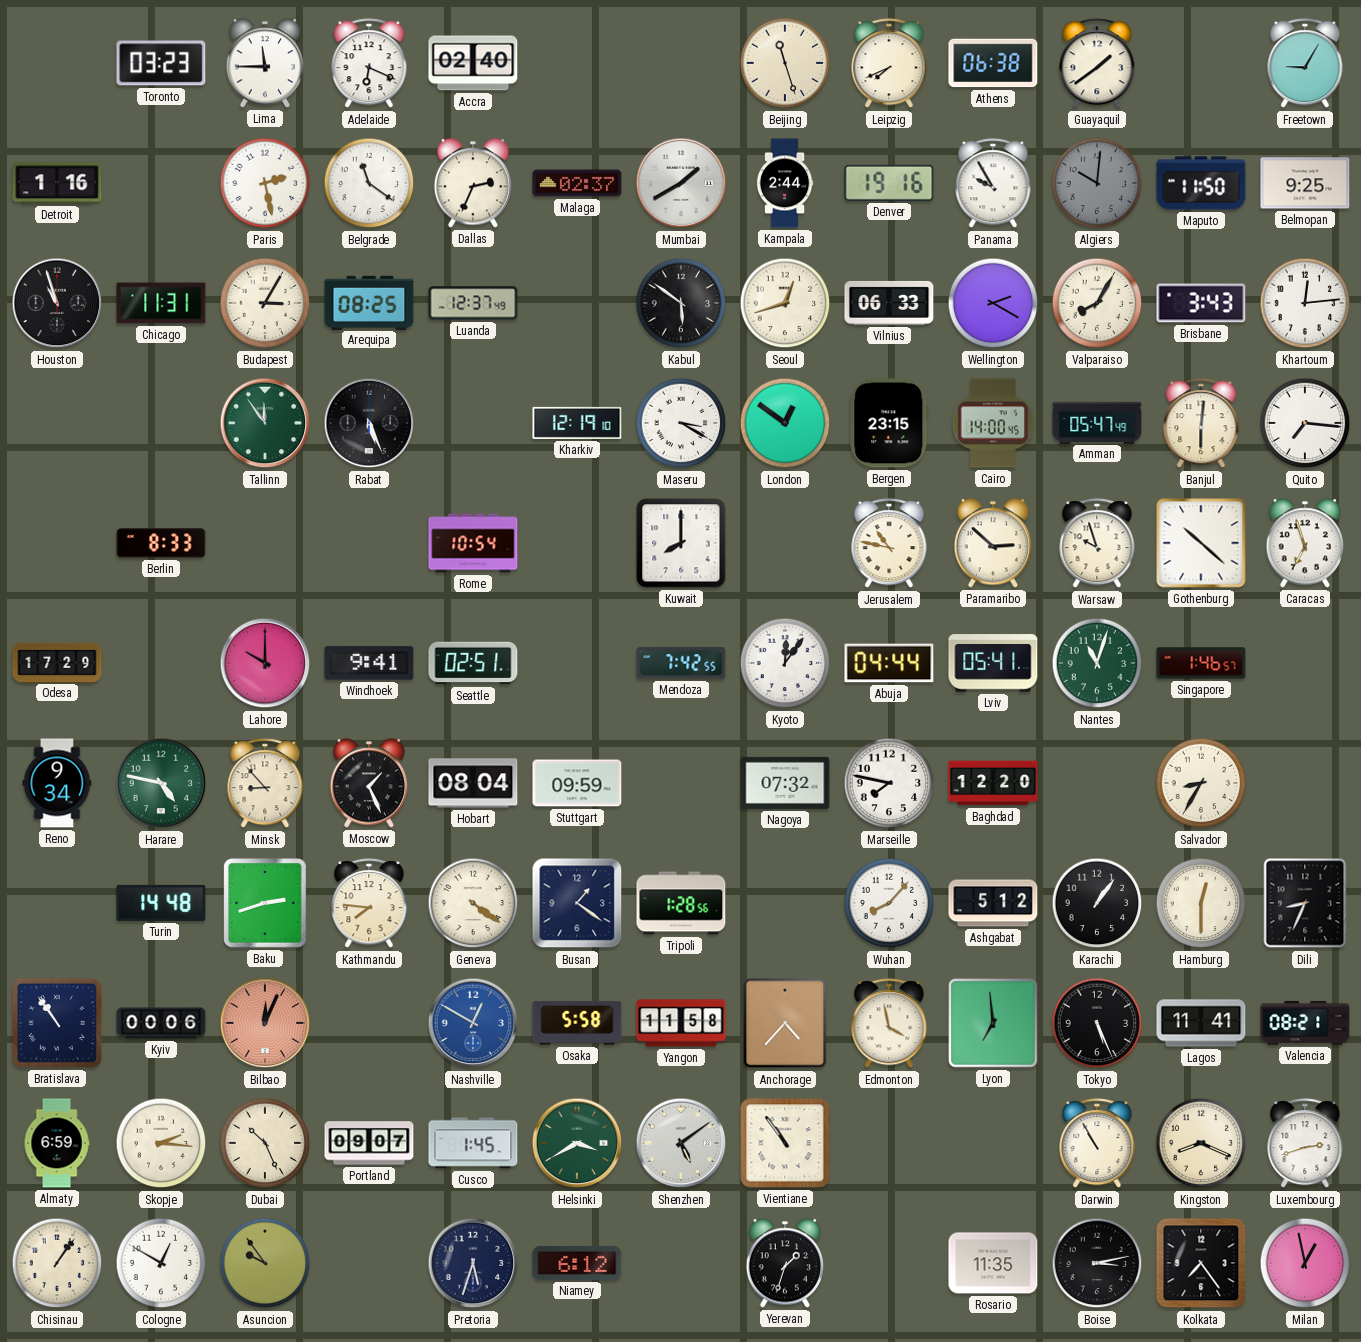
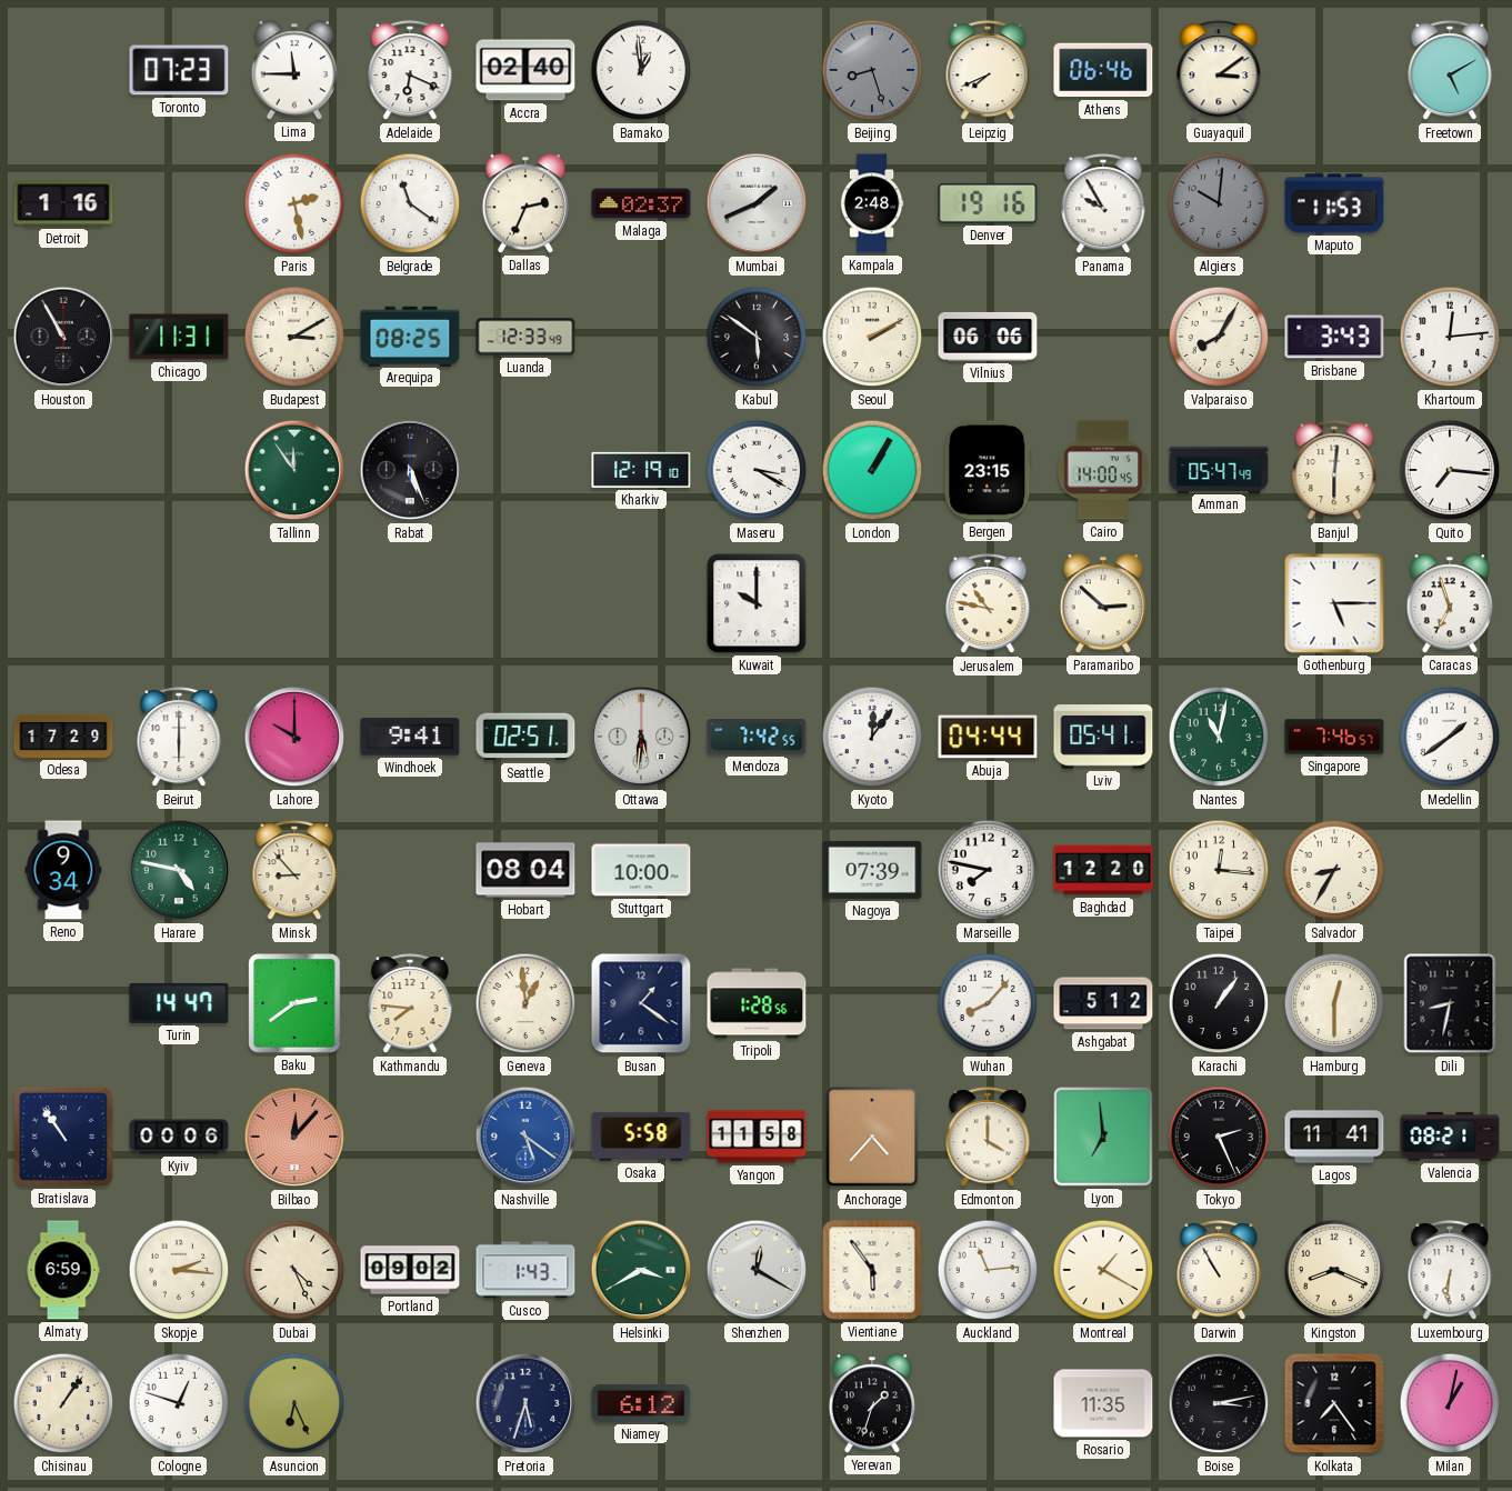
Toronto: 03:23 -> 07:23
Bamako: none -> 12:59
Beijing: 11:27 -> 8:27
Beijing dial: cream -> grey
Athens: 06:38 -> 06:46
Guayaquil: 1:39 -> 3:09
Freetown: 9:05 -> 5:10
Mumbai: 1:40 -> 1:41
Kampala: 2:44 -> 2:48
Maputo: 11:50 -> 11:53
Belmopan: 9:25 -> none
Houston: 10:57 -> 10:55
Budapest: 3:05 -> 3:10
Luanda: 12:37 -> 12:33
Seoul: 12:42 -> 2:10
Vilnius: 06:33 -> 06:06
Wellington: 2:20 -> none
London: 12:51 -> 1:05
Berlin: 8:33 -> none
Rome: 10:54 -> none
Kuwait: 8:00 -> 10:00
Warsaw: 9:57 -> none
Gothenburg: 10:22 -> 5:15
Beirut: none -> 6:00
Ottawa: none -> 5:31
Nantes: 11:03 -> 11:02
Singapore: 1:46 -> 7:46
Medellin: none -> 1:39
Moscow: 1:26 -> none
Stuttgart: 09:59 -> 10:00
Nagoya: 07:32 -> 07:39
Taipei: none -> 12:16
Turin: 14:48 -> 14:47
Baku: 2:42 -> 2:39
Geneva: 4:21 -> 12:59
Dili: 8:34 -> 8:32
Bilbao: 12:04 -> 12:07
Nashville: 12:50 -> 5:21
Edmonton: 3:58 -> 4:00
Tokyo: 5:26 -> 2:26
Dubai: 10:26 -> 4:26
Portland: 09:07 -> 09:02
Cusco: 1:45 -> 1:43
Shenzhen: 5:09 -> 12:20
Vientiane: 10:54 -> 5:54
Auckland: none -> 11:14
Montreal: none -> 1:20
Luxembourg: 2:42 -> 6:31
Cologne: 12:50 -> 12:48
Asuncion: 9:54 -> 6:26
Milan: 12:58 -> 1:02
